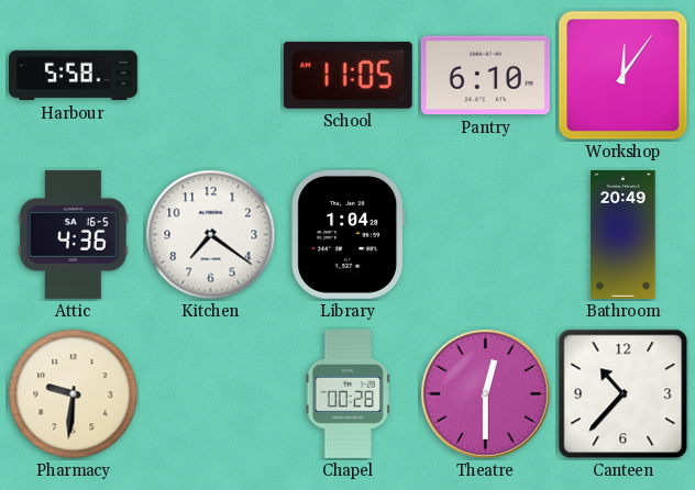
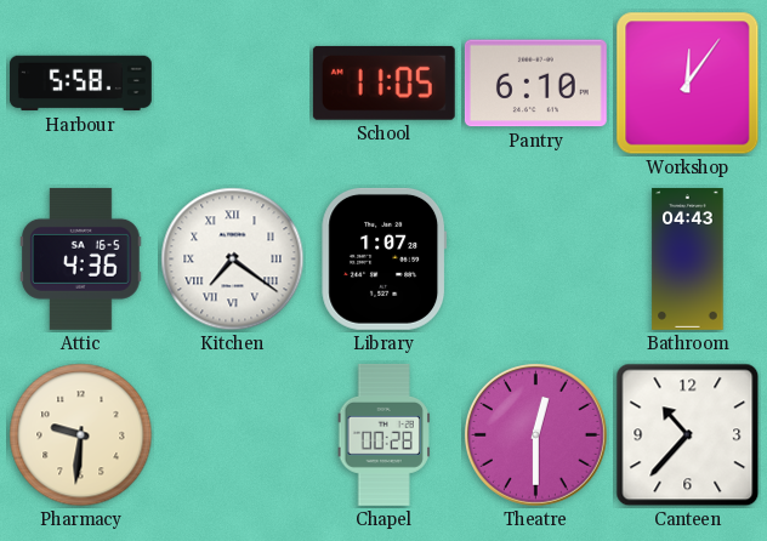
Kitchen numerals: Arabic -> Roman
Library: 1:04 -> 1:07
Bathroom: 20:49 -> 04:43
